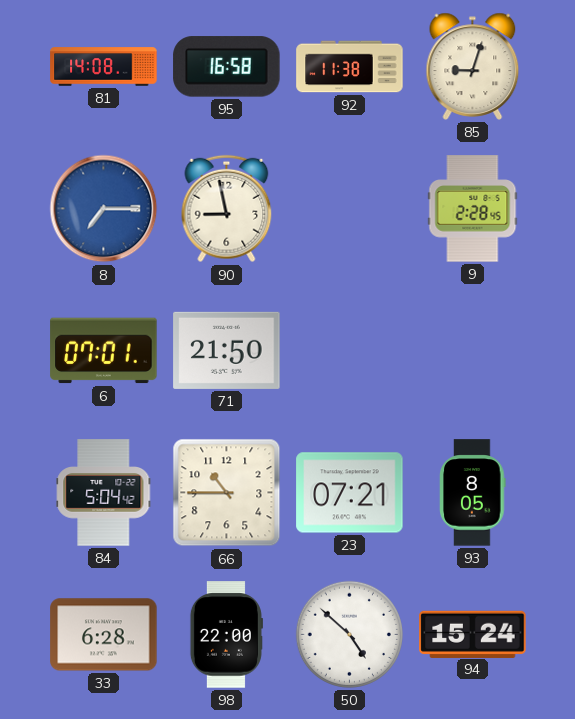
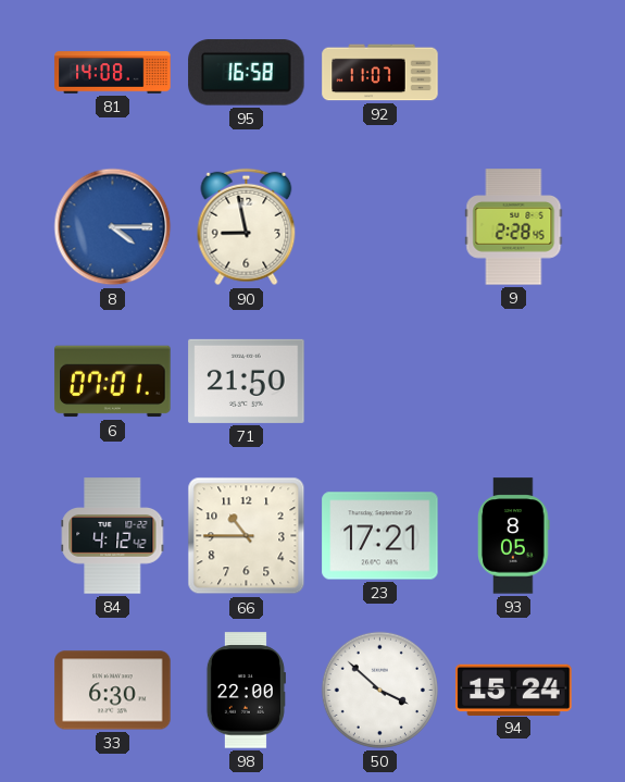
92: 11:38 -> 11:07
85: 9:03 -> none
8: 7:15 -> 4:15
84: 5:04 -> 4:12
23: 07:21 -> 17:21
33: 6:28 -> 6:30
50: 4:52 -> 3:52
